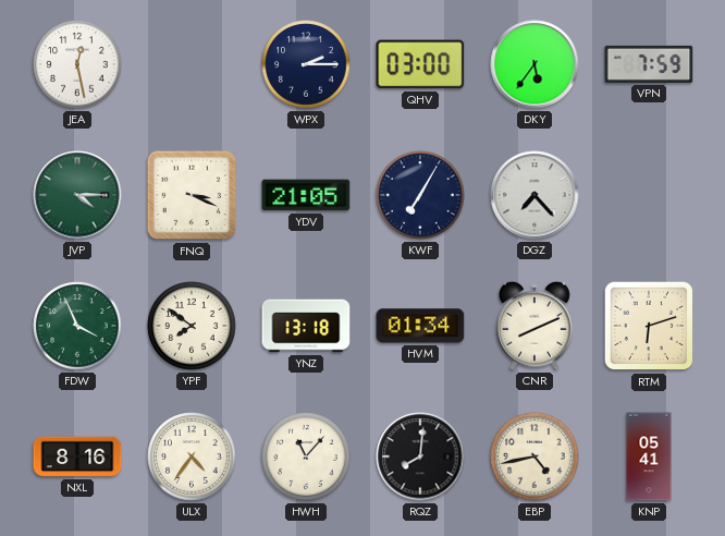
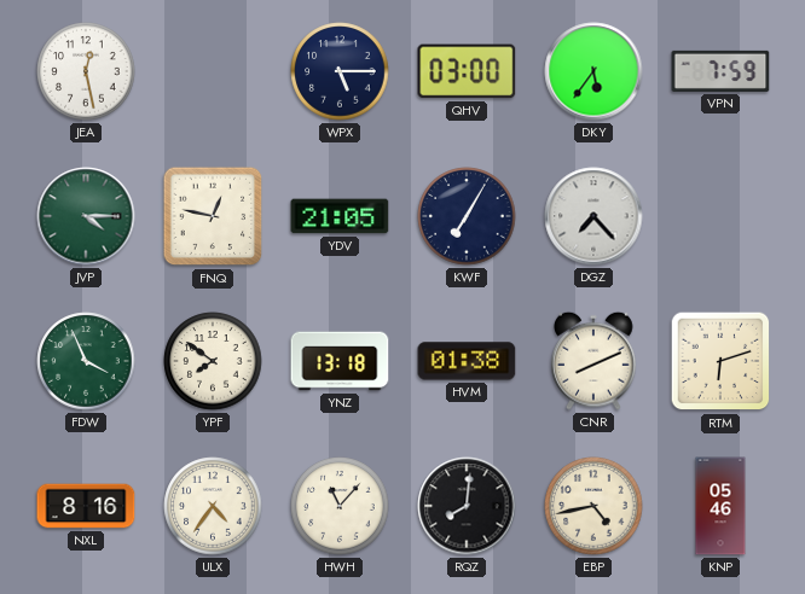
WPX: 2:15 -> 5:15
FNQ: 3:19 -> 12:47
HVM: 01:34 -> 01:38
KNP: 05:41 -> 05:46
